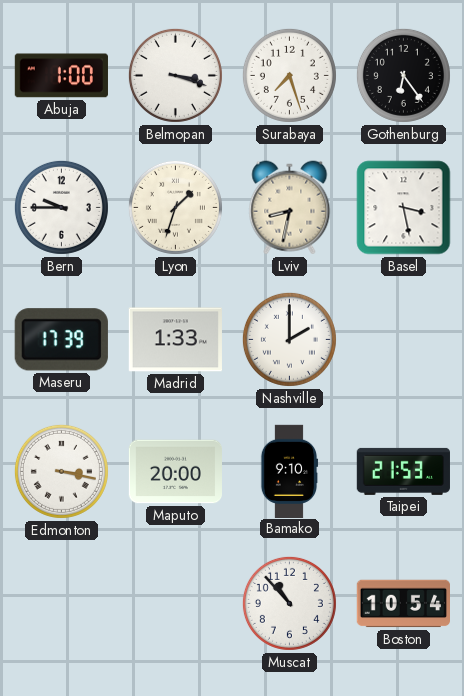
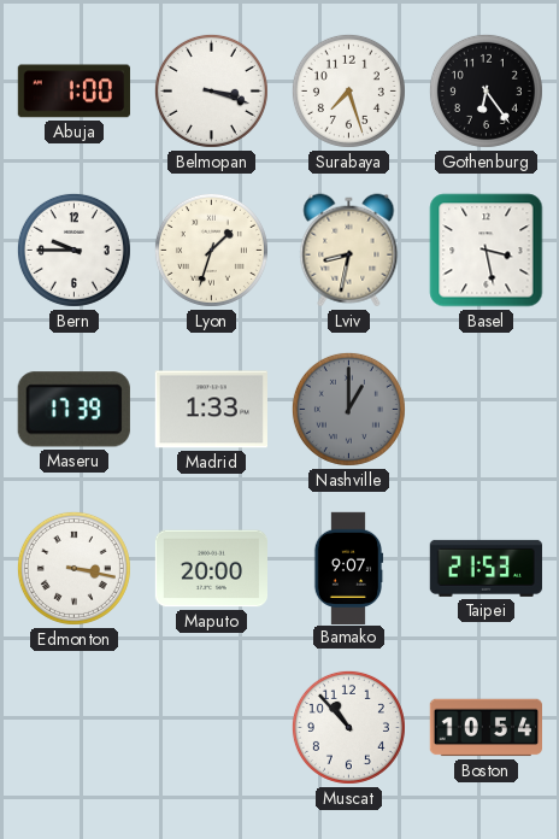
Nashville: 2:00 -> 1:00
Nashville dial: white -> grey
Bamako: 9:10 -> 9:07
